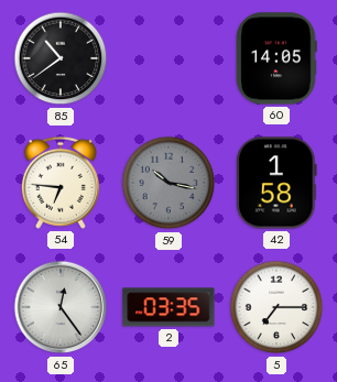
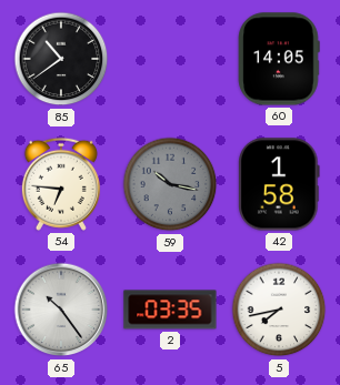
65: 12:24 -> 10:24
5: 7:15 -> 7:43
